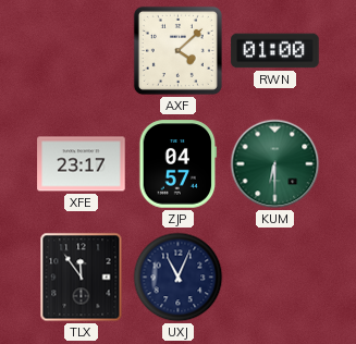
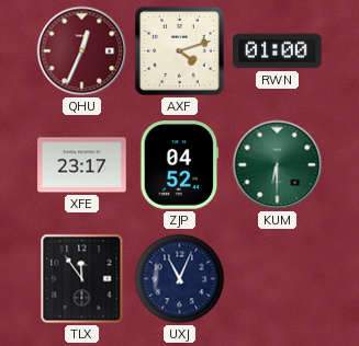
QHU: none -> 12:34
AXF: 4:08 -> 4:12
ZJP: 04:57 -> 04:52
